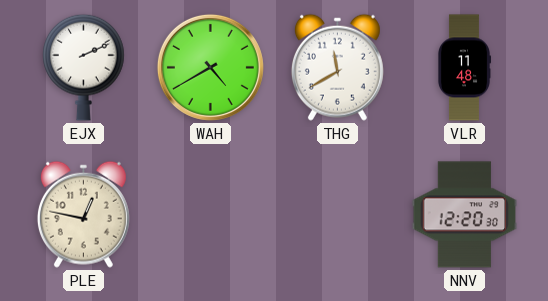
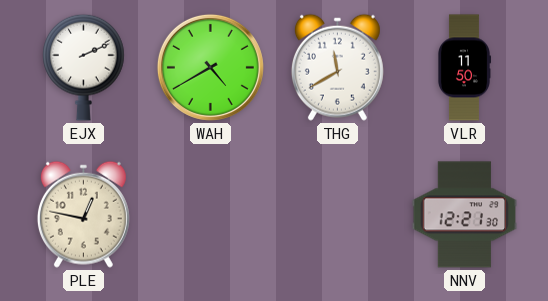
VLR: 11:48 -> 11:50
NNV: 12:20 -> 12:21
